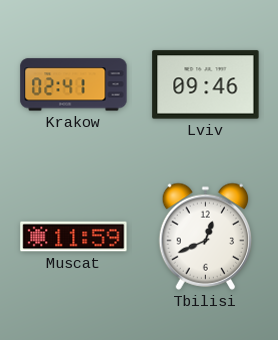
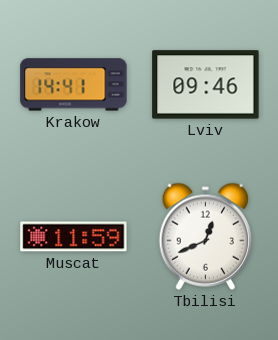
Krakow: 02:41 -> 14:41
